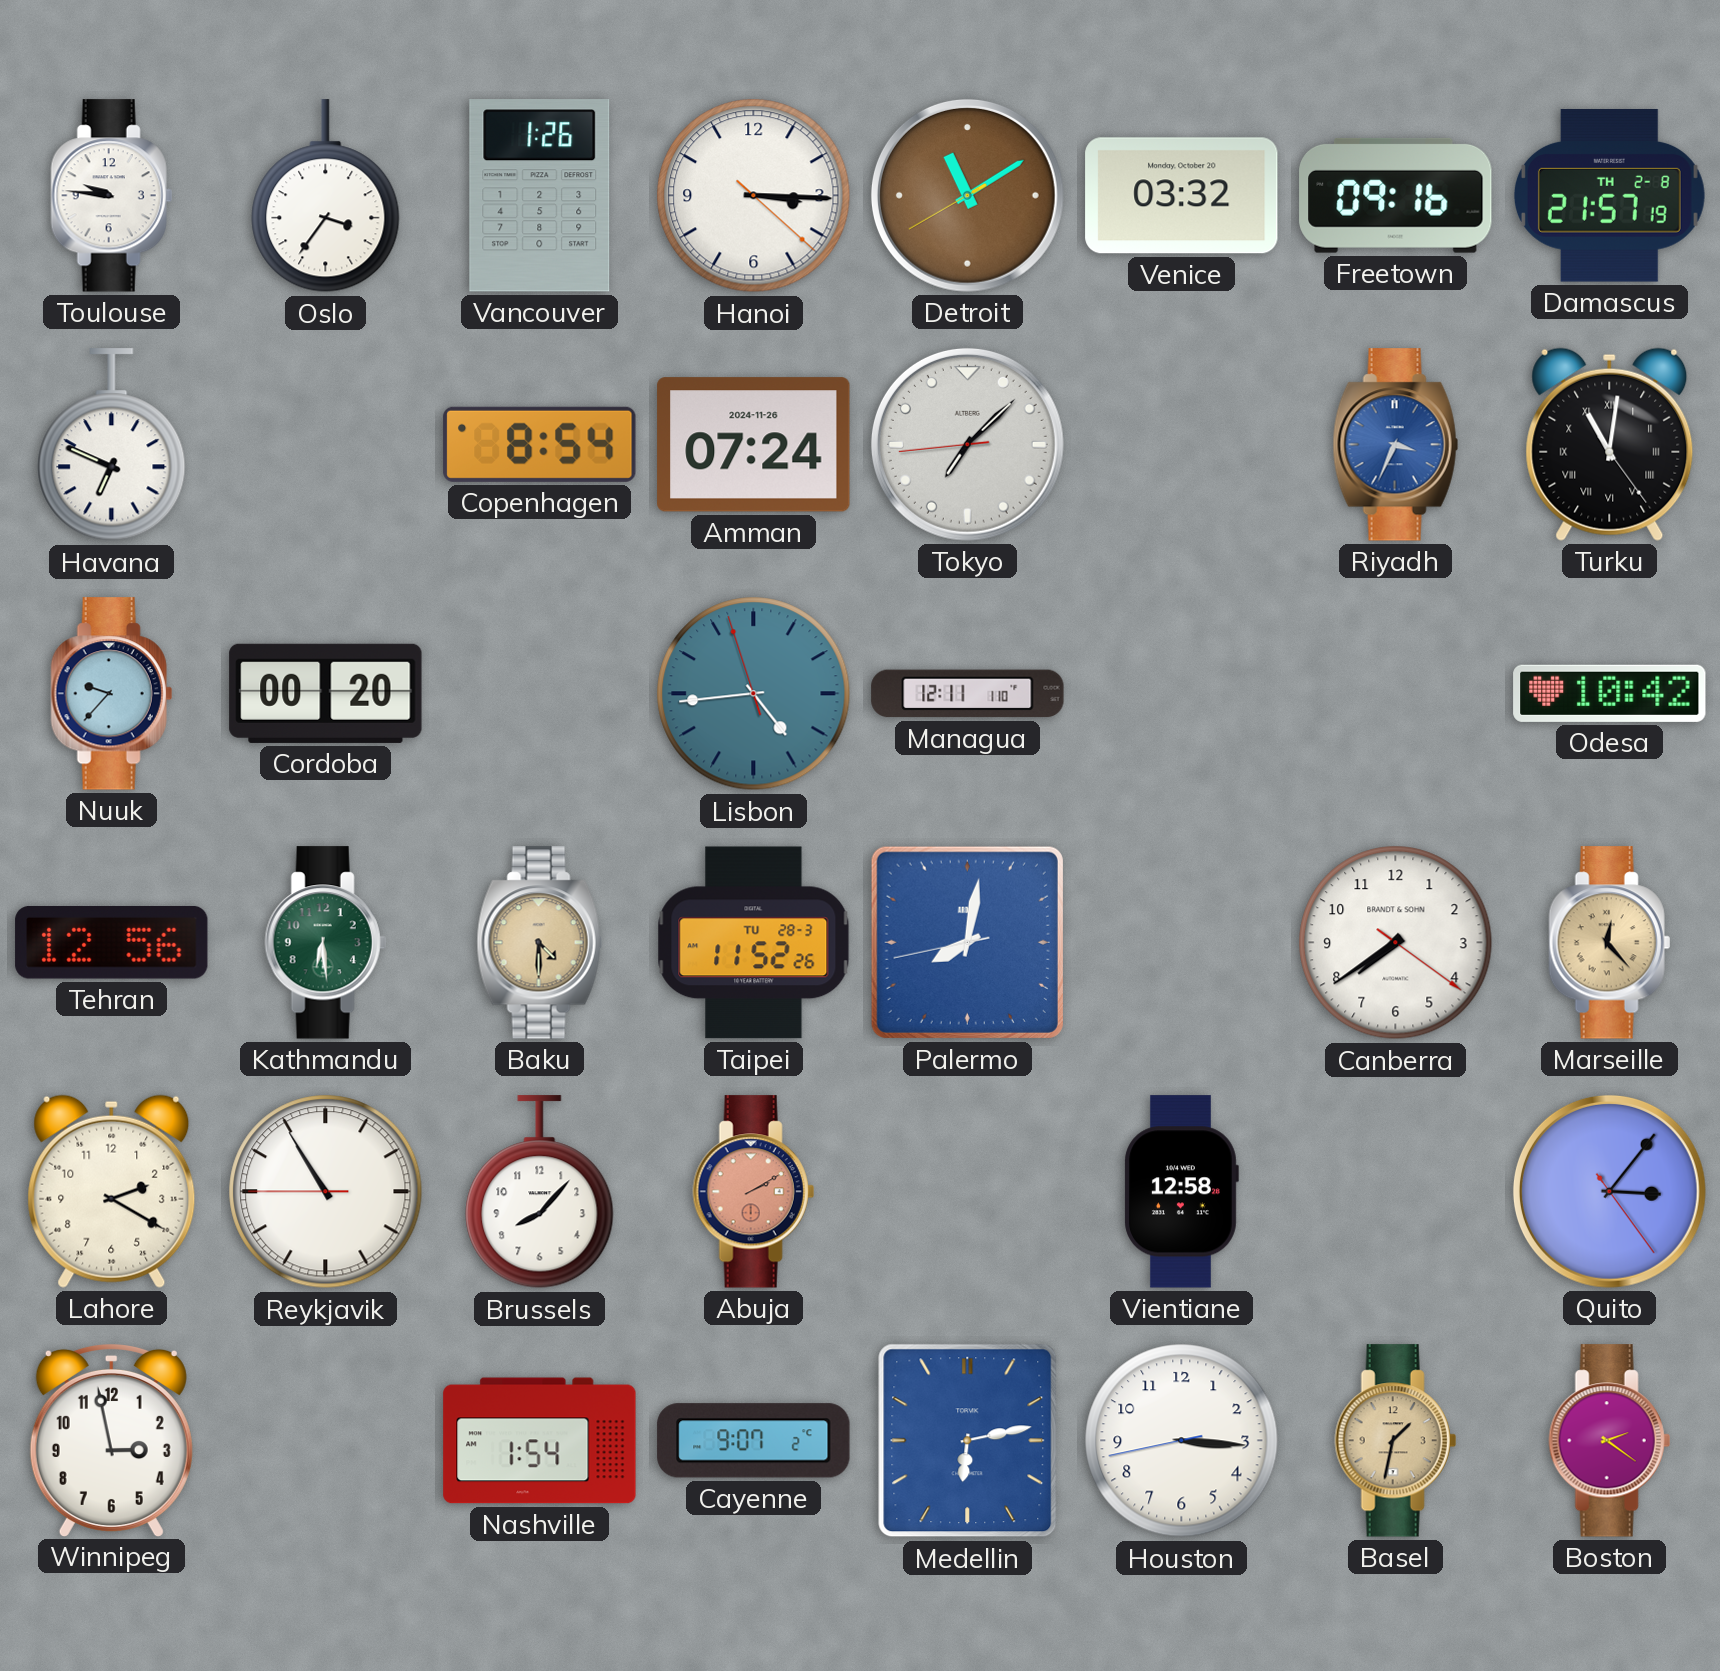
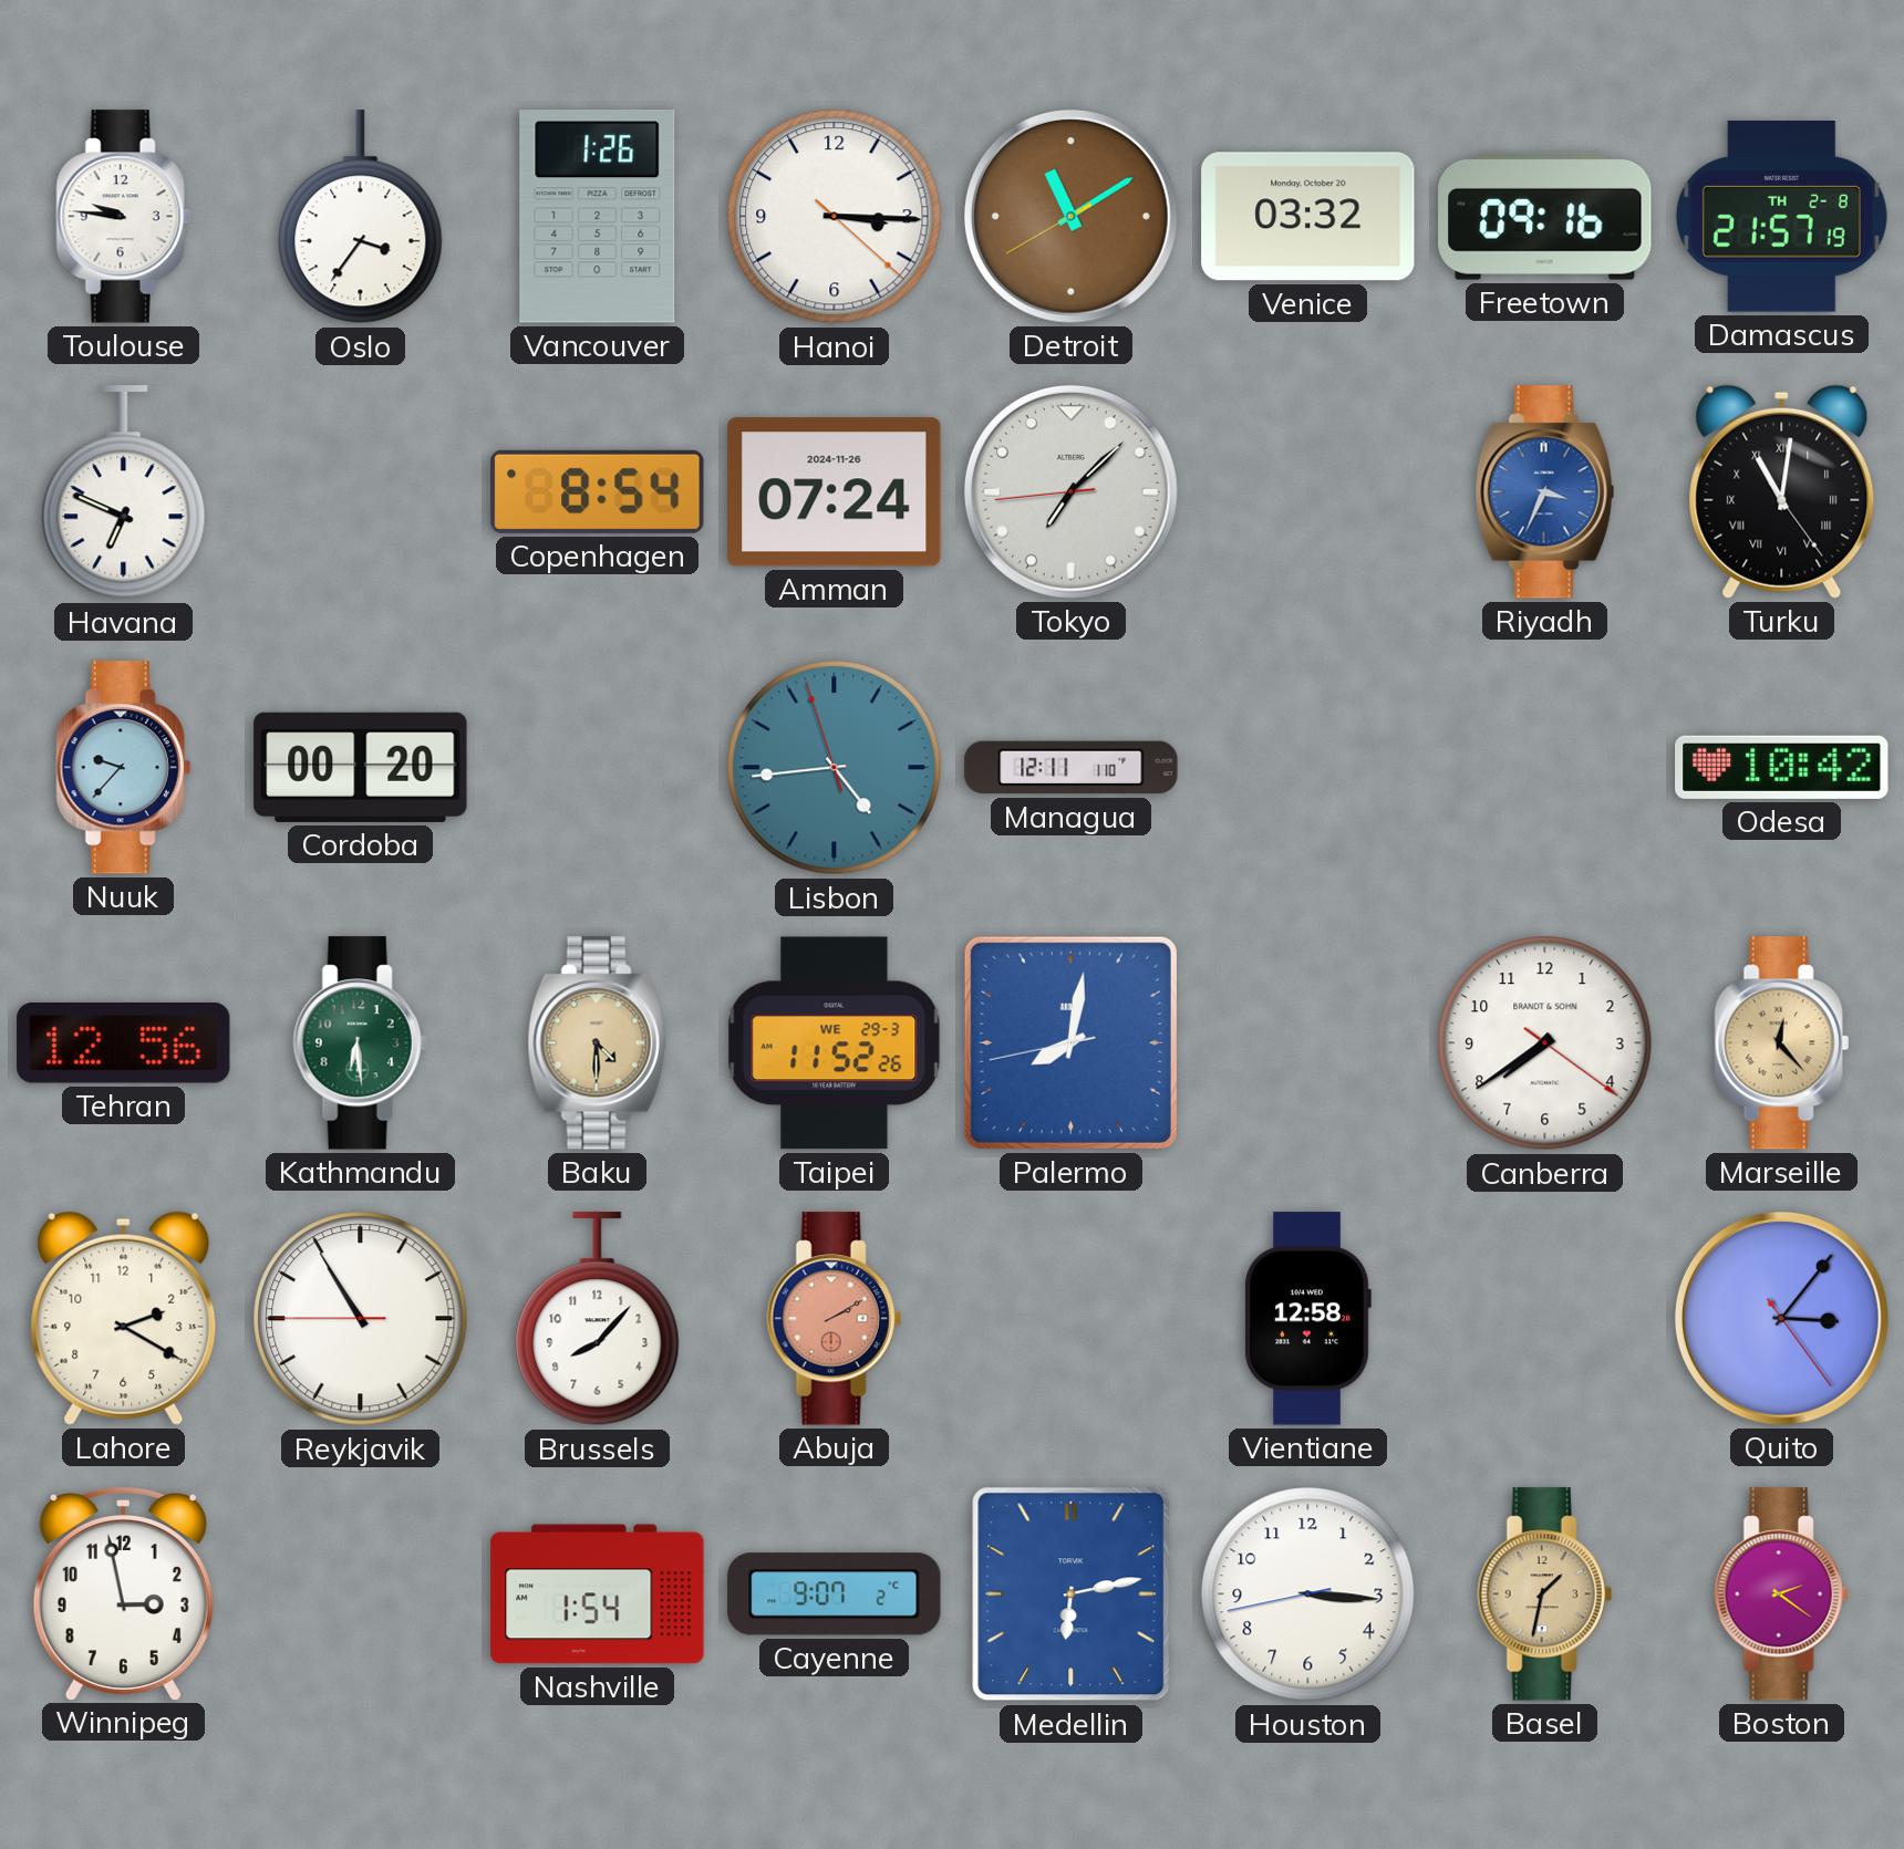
Taipei date: TU 28-3 -> WE 29-3
